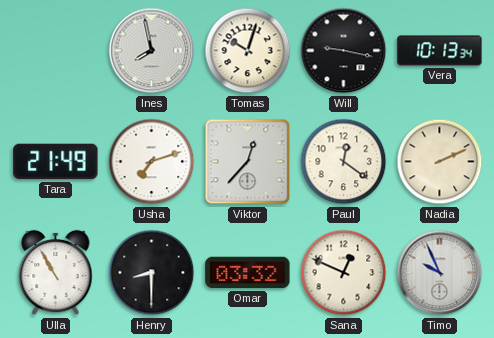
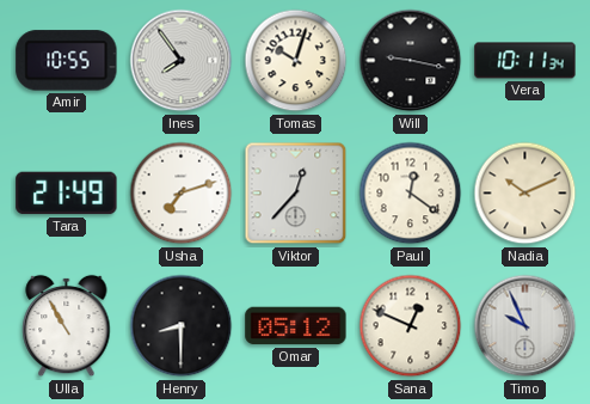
Amir: none -> 10:55
Ines: 7:58 -> 7:54
Vera: 10:13 -> 10:11
Nadia: 2:11 -> 10:11
Omar: 03:32 -> 05:12
